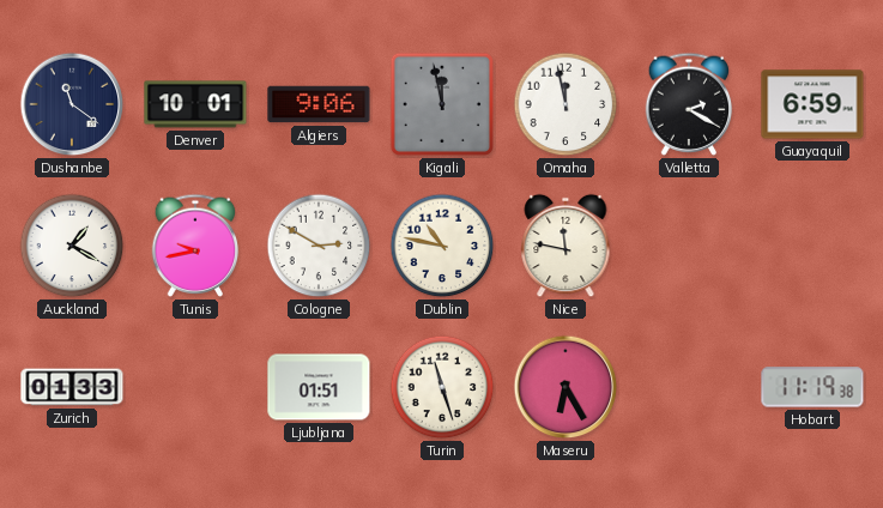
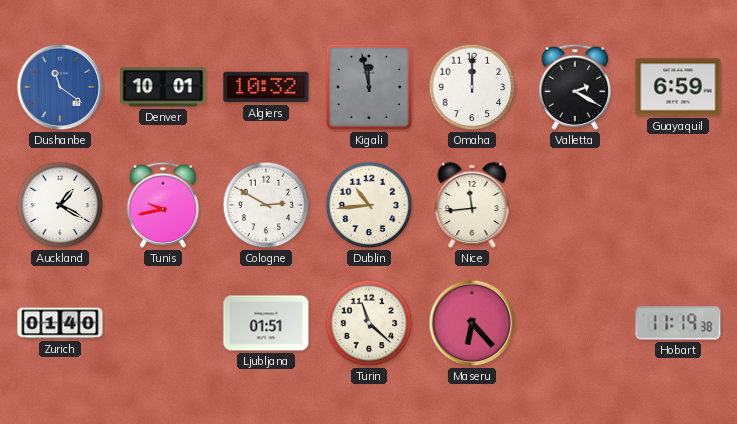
Dushanbe dial: navy -> blue
Algiers: 9:06 -> 10:32
Omaha: 11:58 -> 12:00
Dublin: 10:47 -> 10:44
Nice: 11:47 -> 11:44
Zurich: 01:33 -> 01:40
Turin: 11:27 -> 11:22
Maseru: 6:25 -> 6:23
